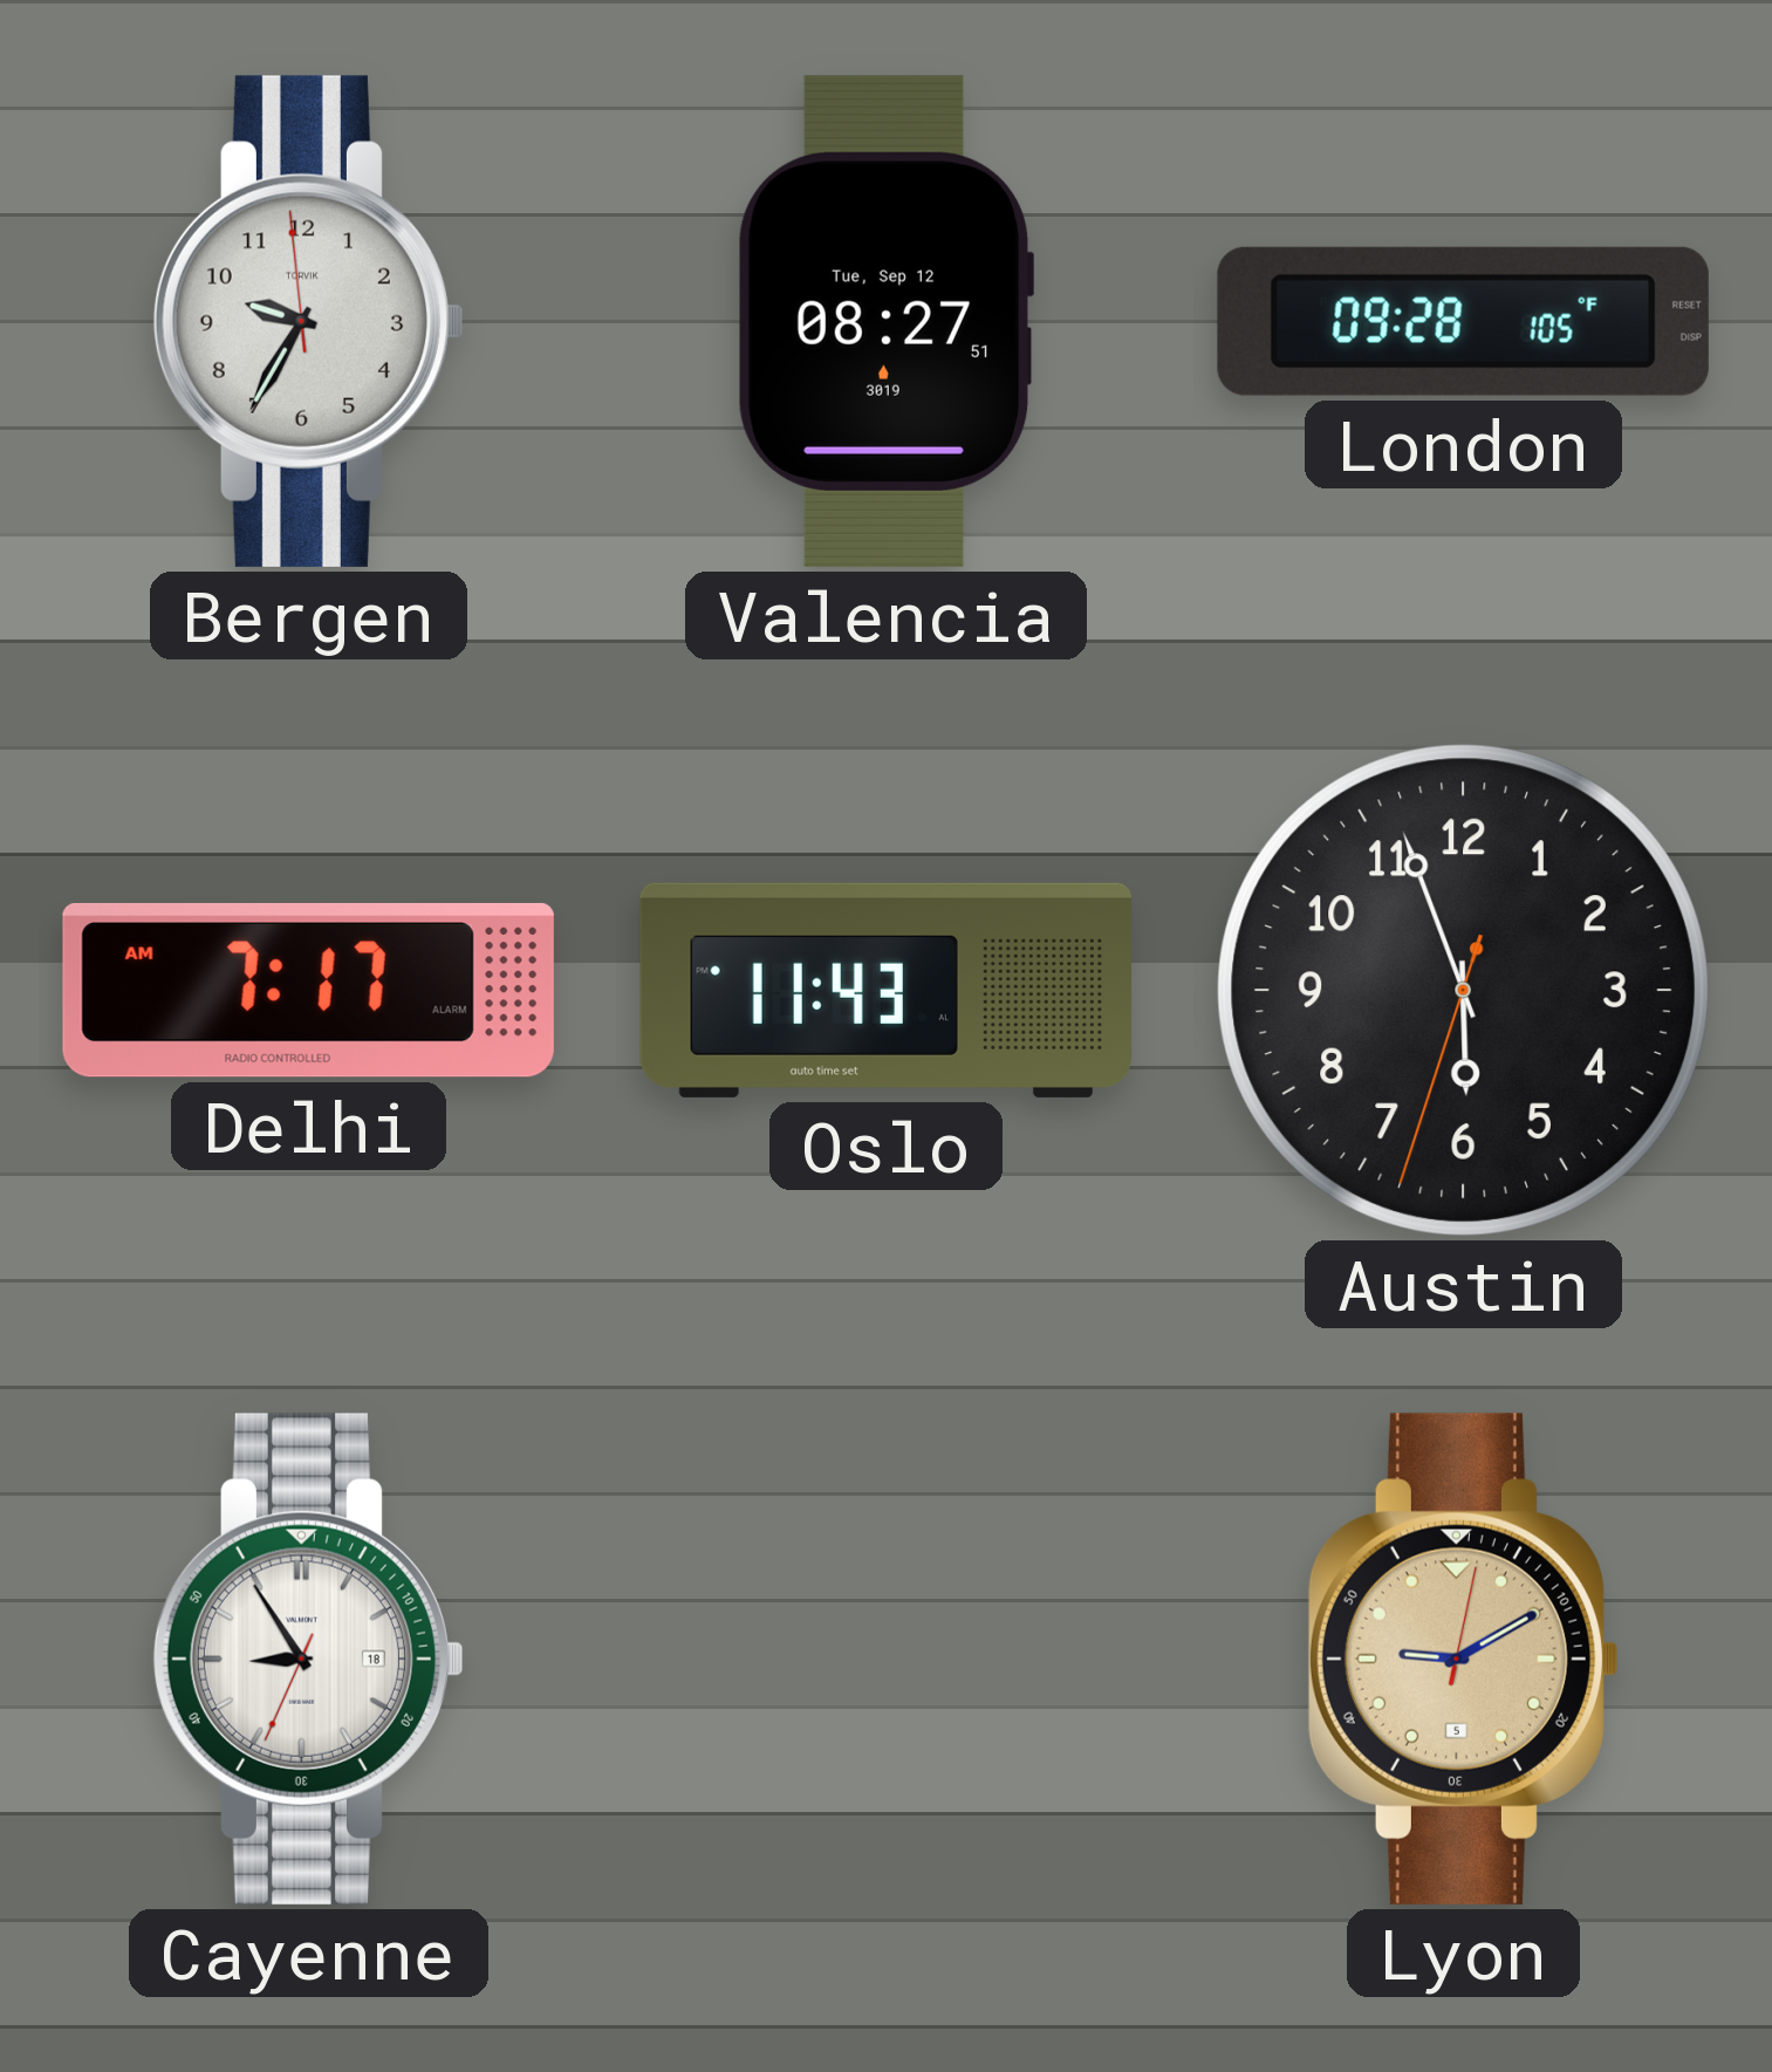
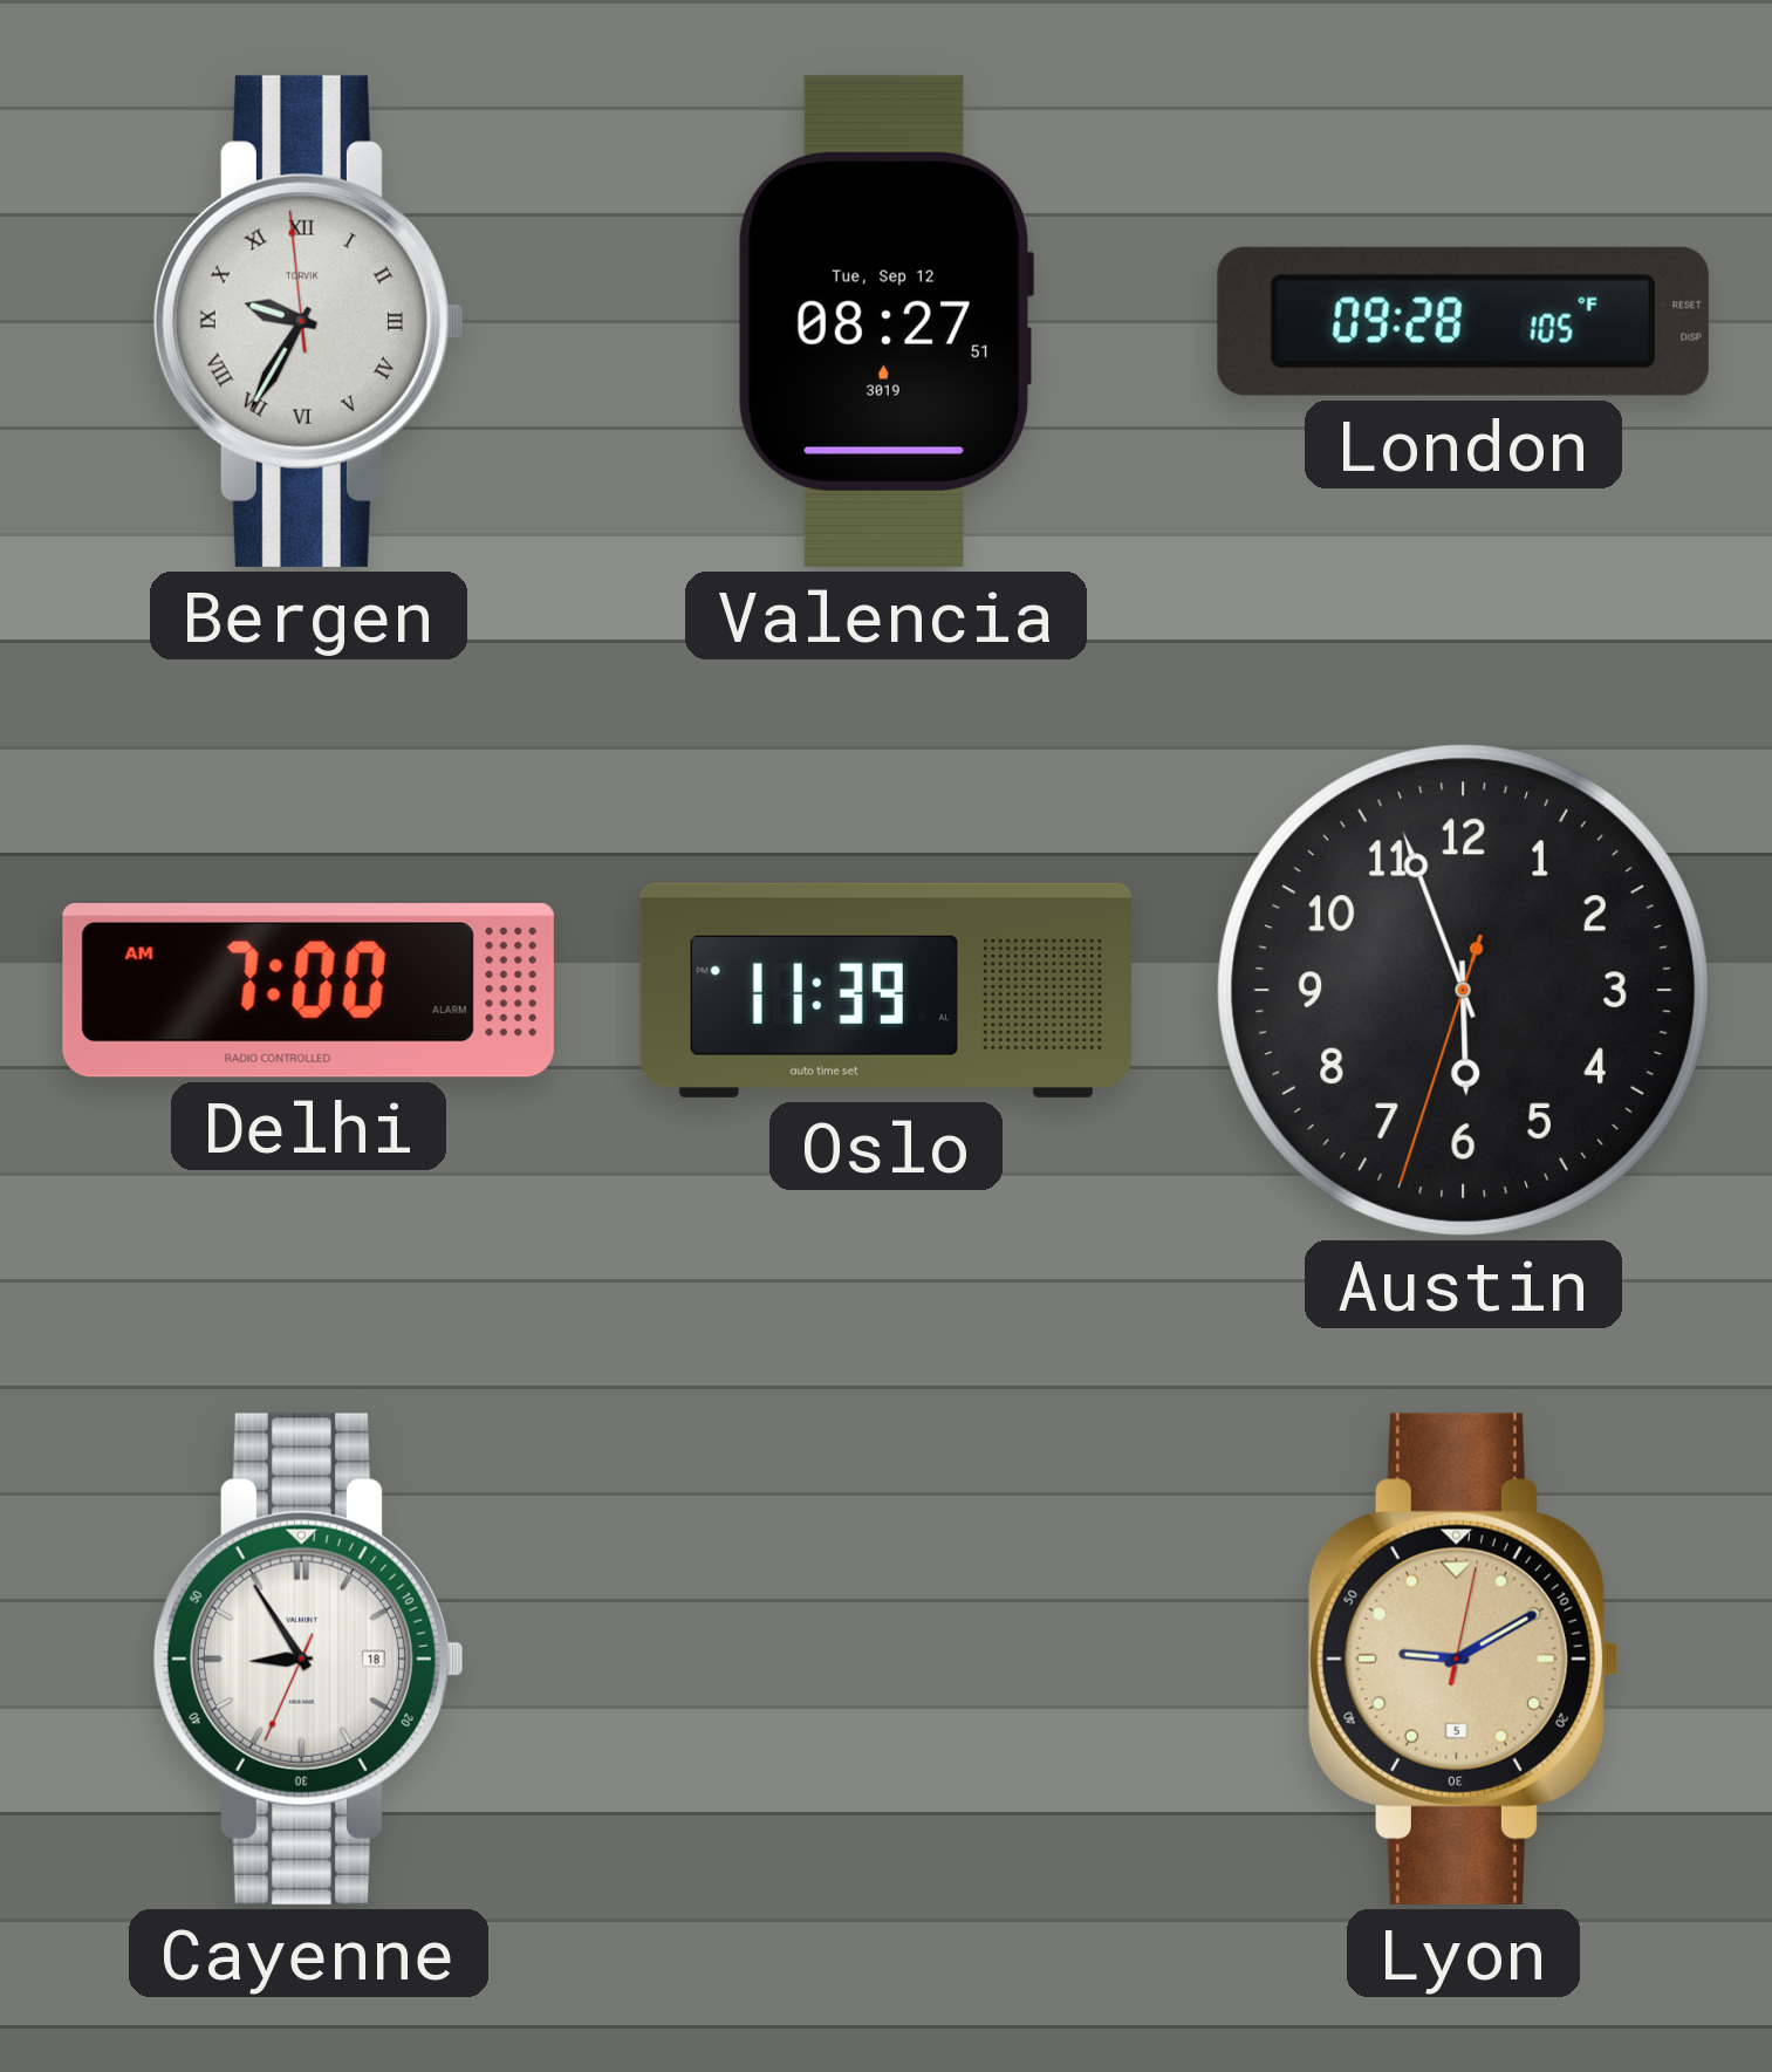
Bergen numerals: Arabic -> Roman
Delhi: 7:17 -> 7:00
Oslo: 11:43 -> 11:39
